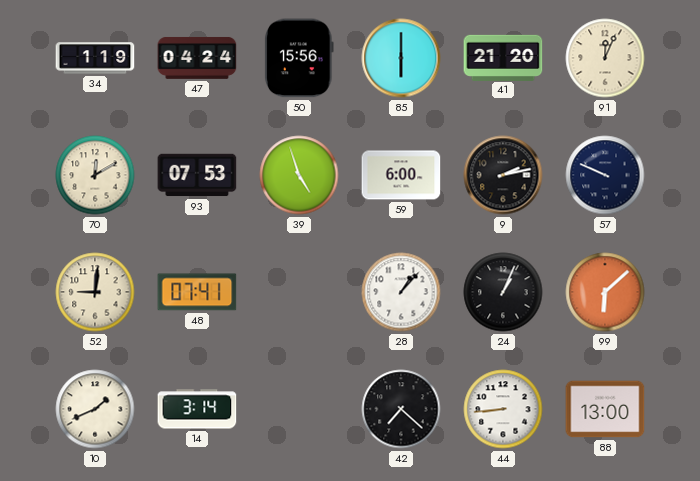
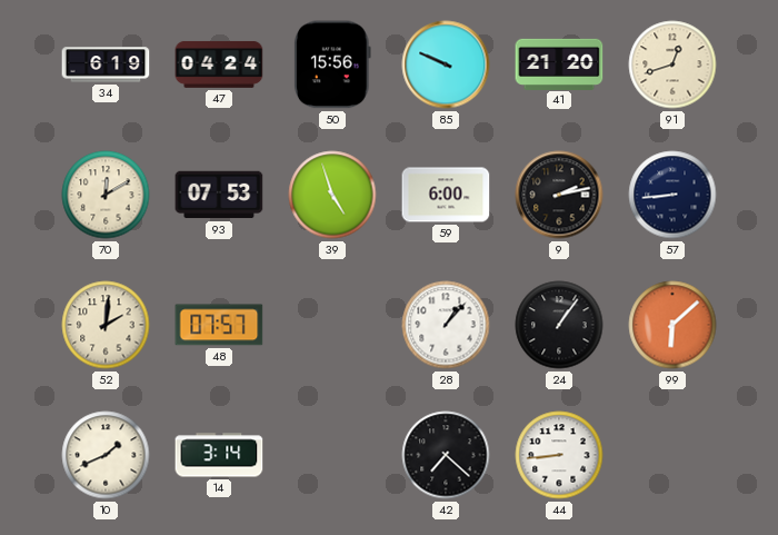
34: 1:19 -> 6:19
85: 6:00 -> 9:49
91: 12:04 -> 12:42
57: 9:49 -> 8:44
52: 9:01 -> 2:01
48: 07:41 -> 07:57
24: 1:04 -> 1:06
88: 13:00 -> none
